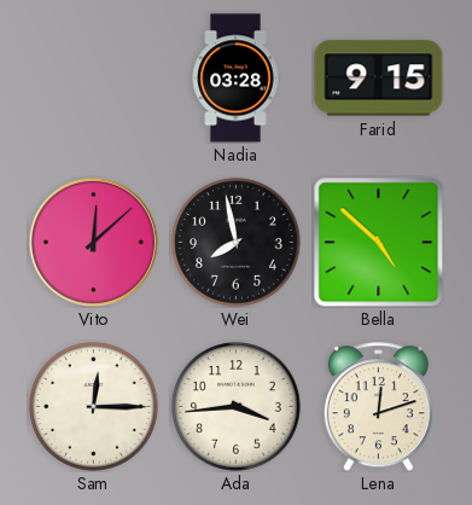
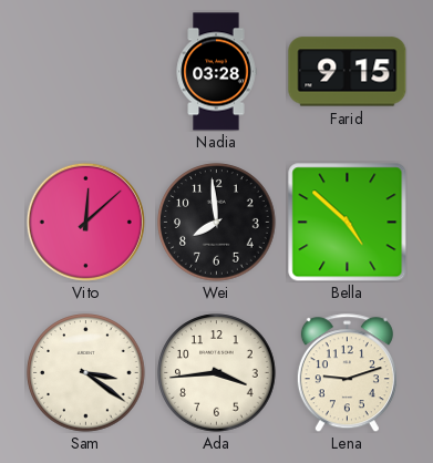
Wei: 7:58 -> 7:59
Sam: 12:15 -> 3:21
Lena: 12:12 -> 9:12
